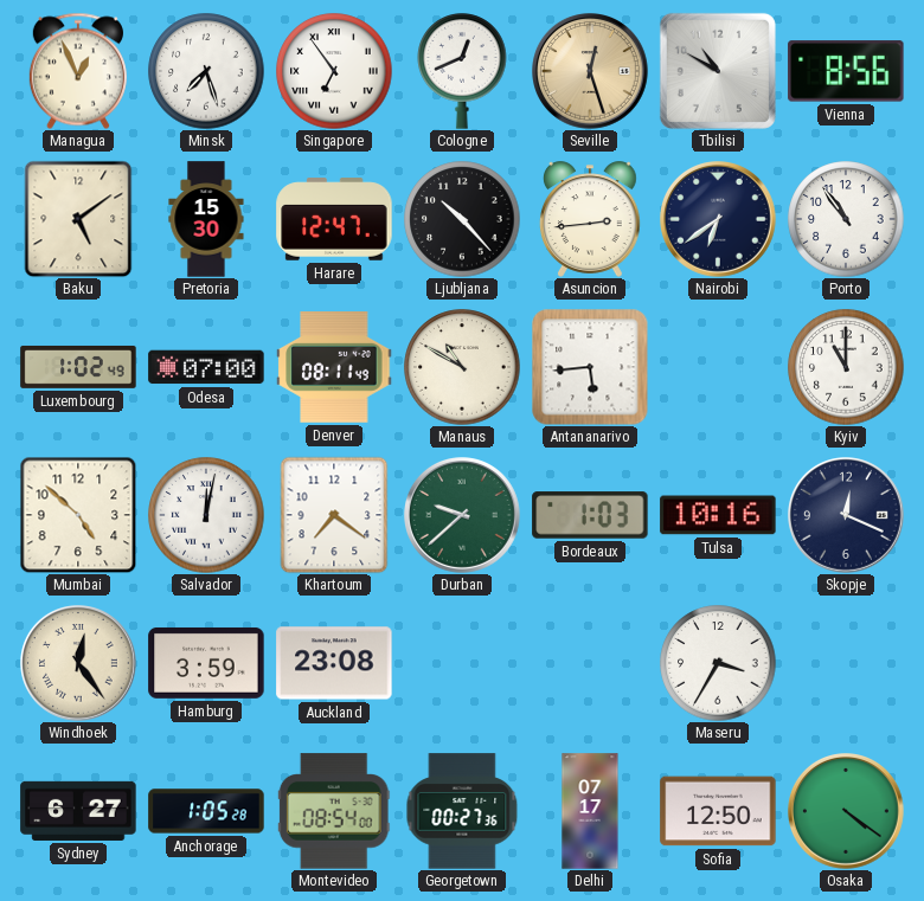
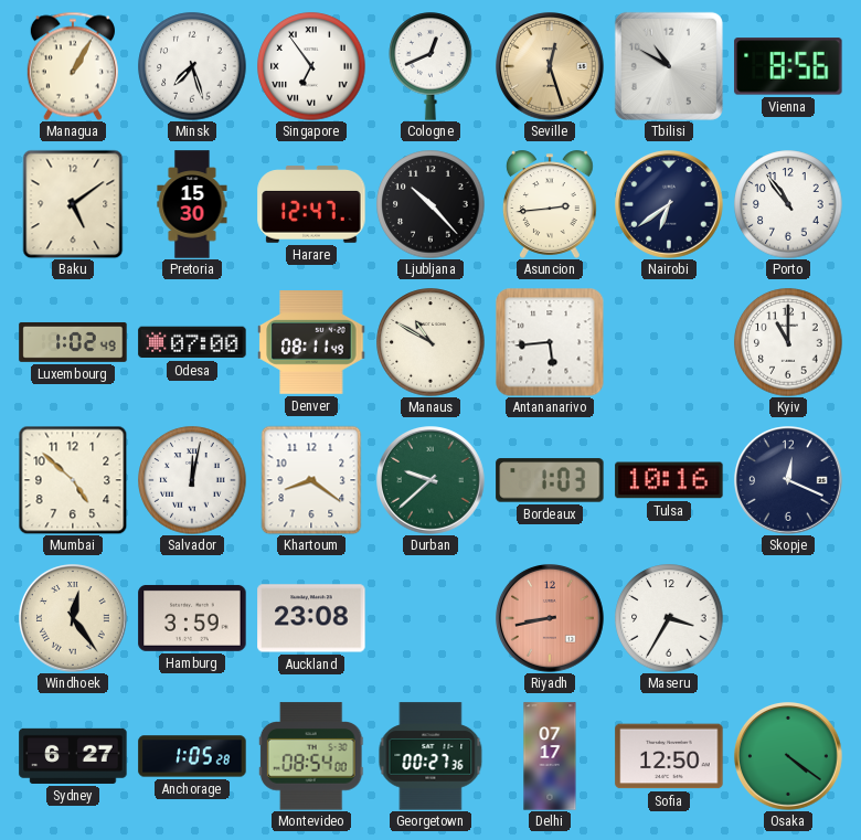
Managua: 12:56 -> 1:05
Khartoum: 7:21 -> 8:21
Riyadh: none -> 8:43
